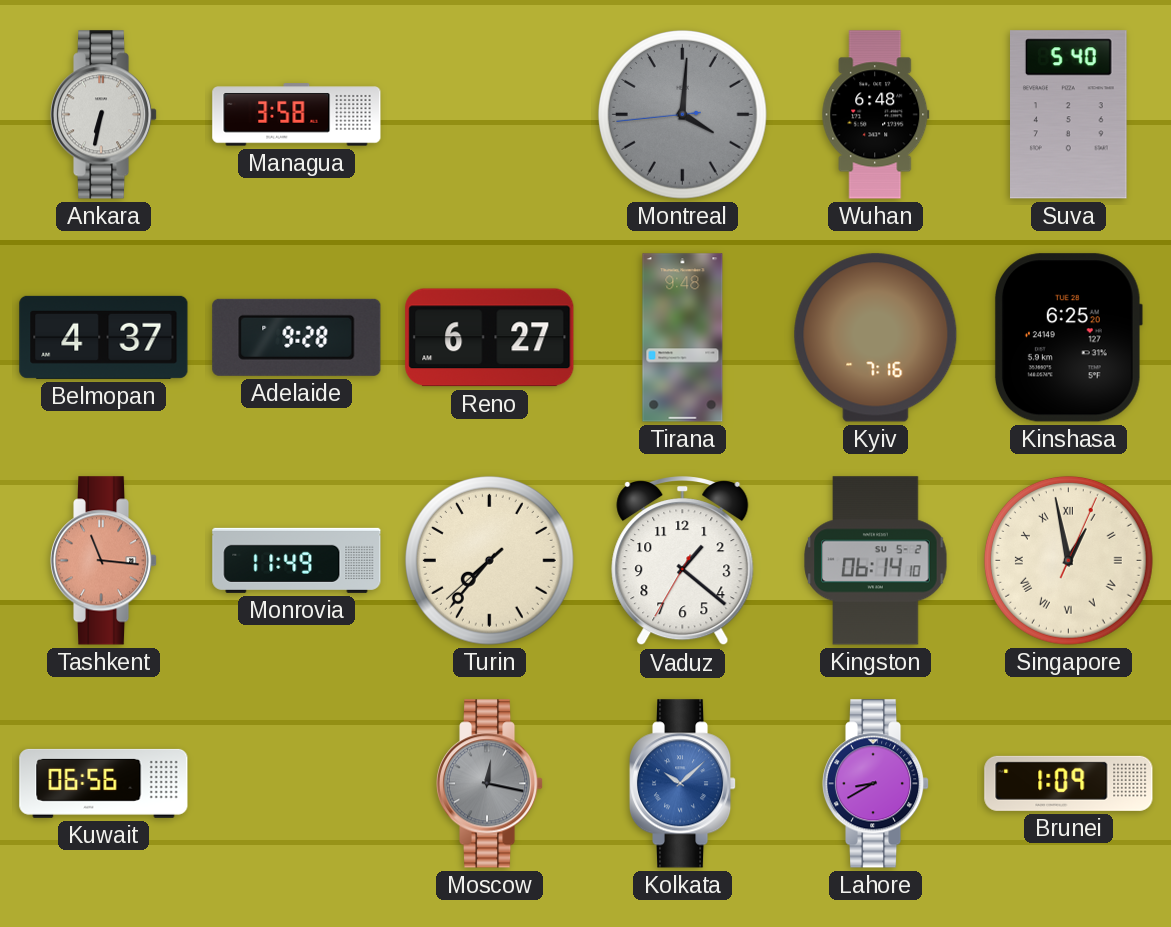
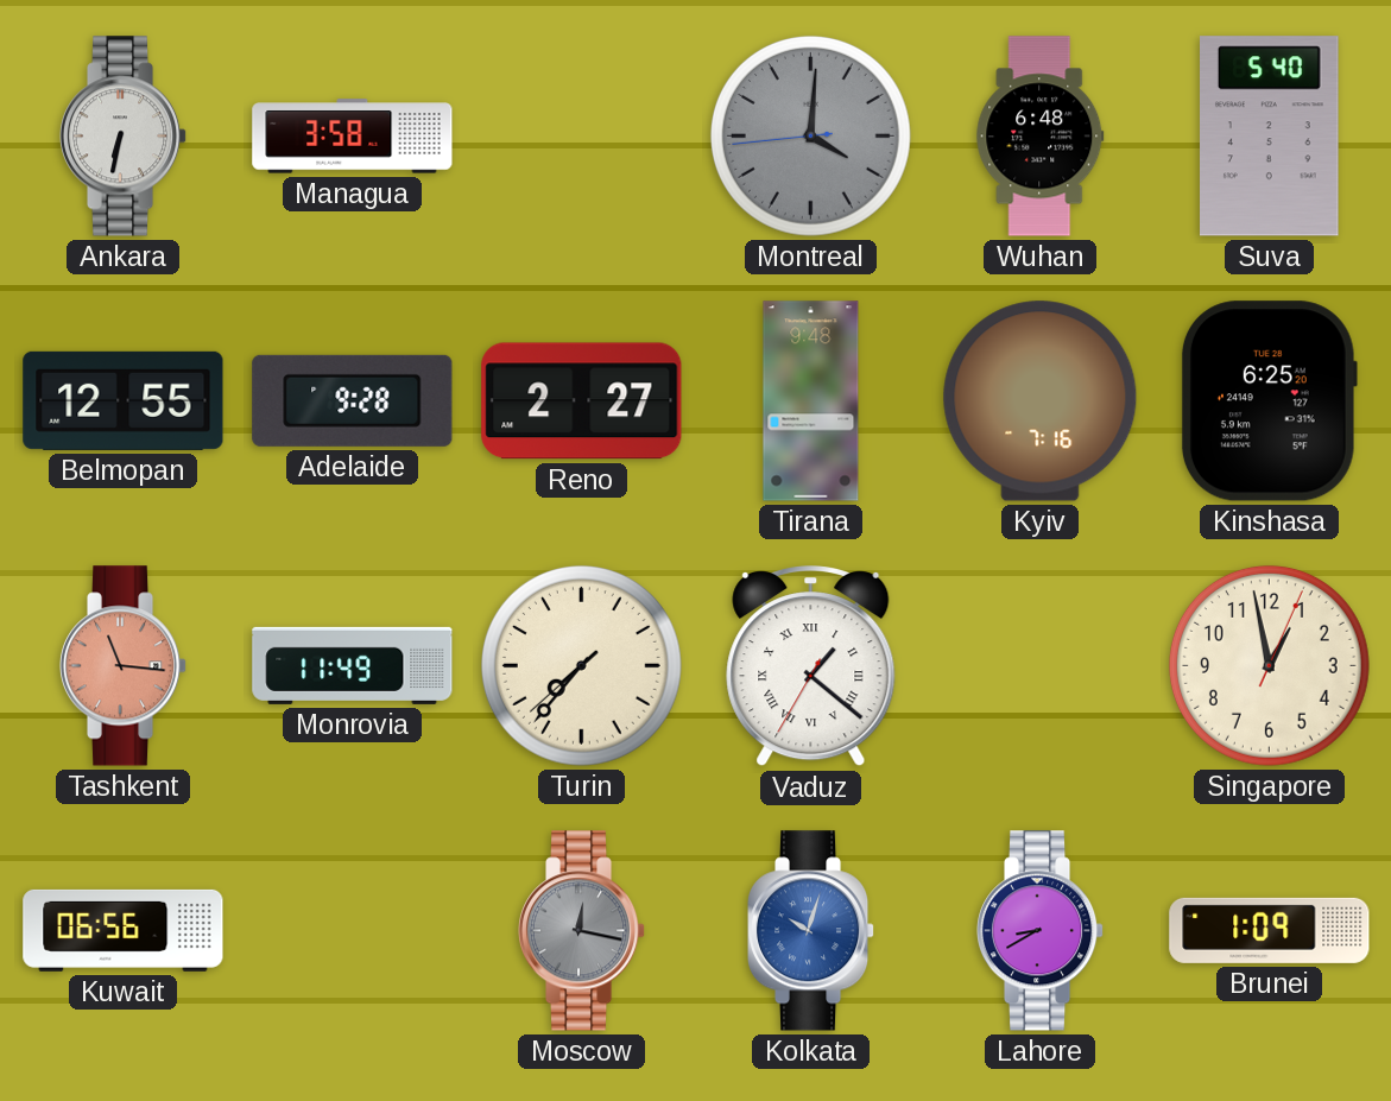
Belmopan: 4:37 -> 12:55
Reno: 6:27 -> 2:27
Vaduz numerals: Arabic -> Roman
Kingston: 06:14 -> none
Singapore numerals: Roman -> Arabic
Kolkata: 10:08 -> 10:03
